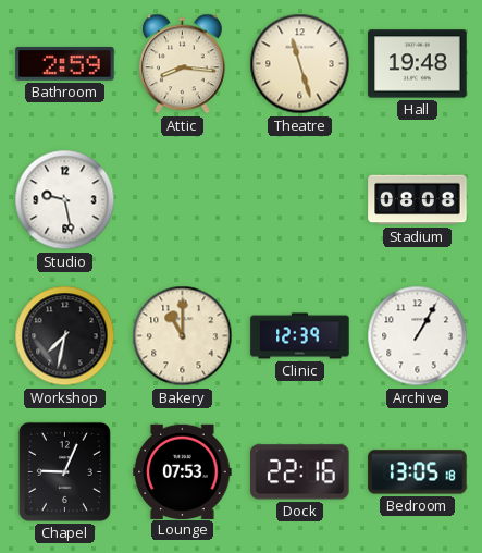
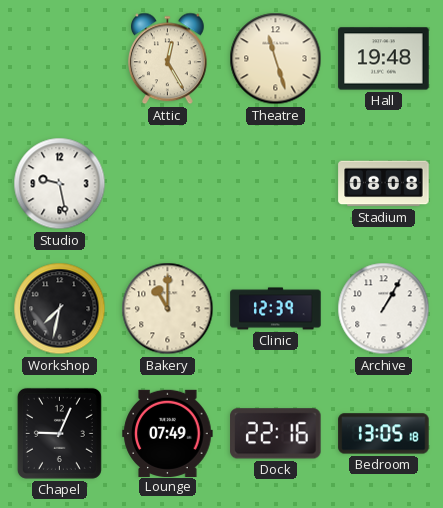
Bathroom: 2:59 -> none
Attic: 8:16 -> 12:25
Lounge: 07:53 -> 07:49
